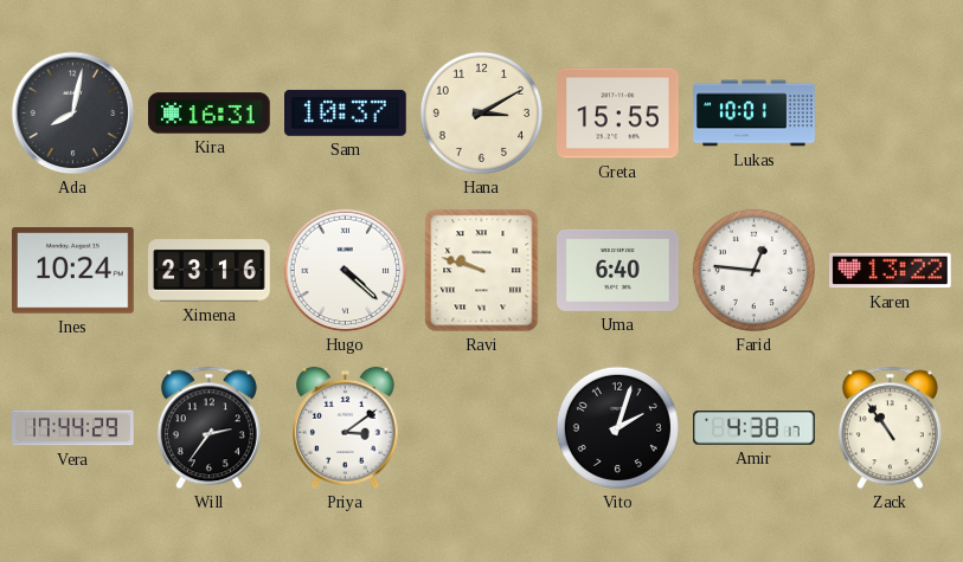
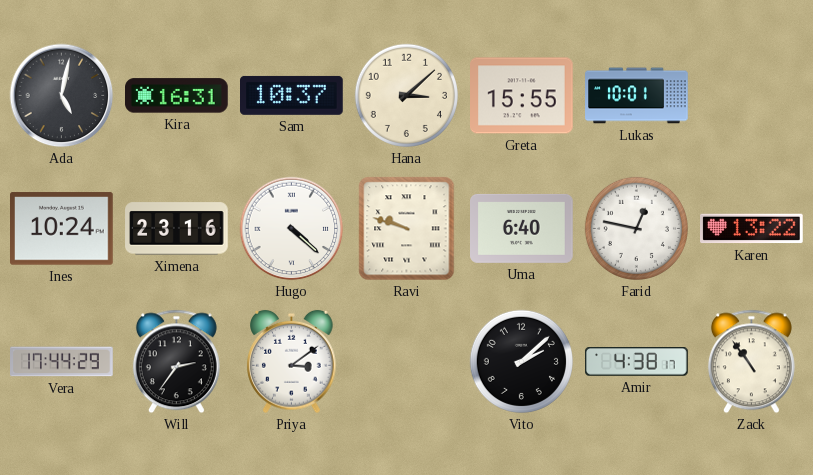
Ada: 8:02 -> 5:02
Hana: 3:10 -> 3:08
Farid: 12:46 -> 12:47
Vito: 2:03 -> 2:08
